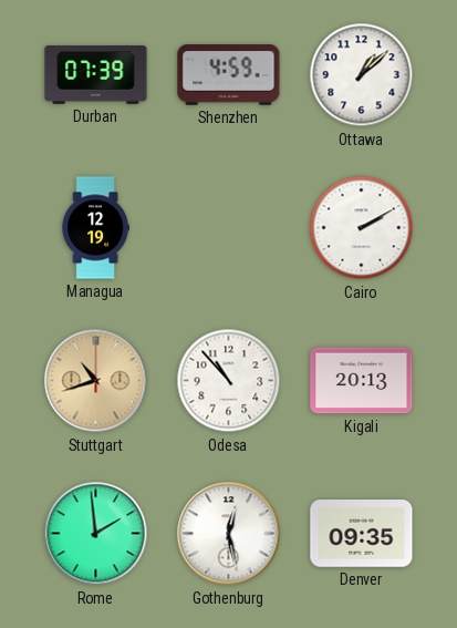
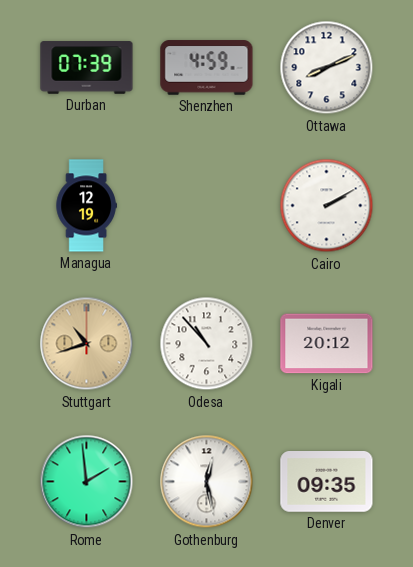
Ottawa: 1:08 -> 8:11
Kigali: 20:13 -> 20:12
